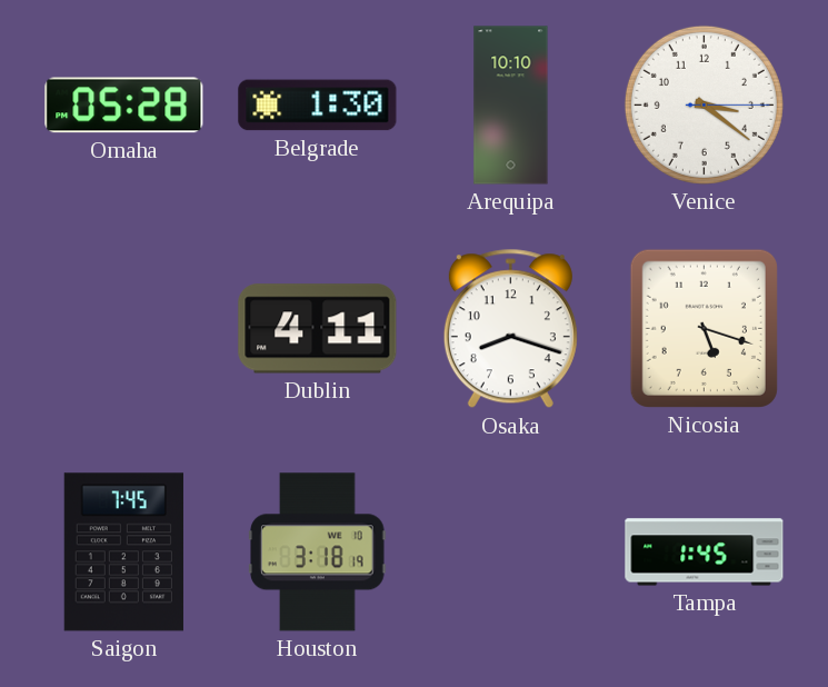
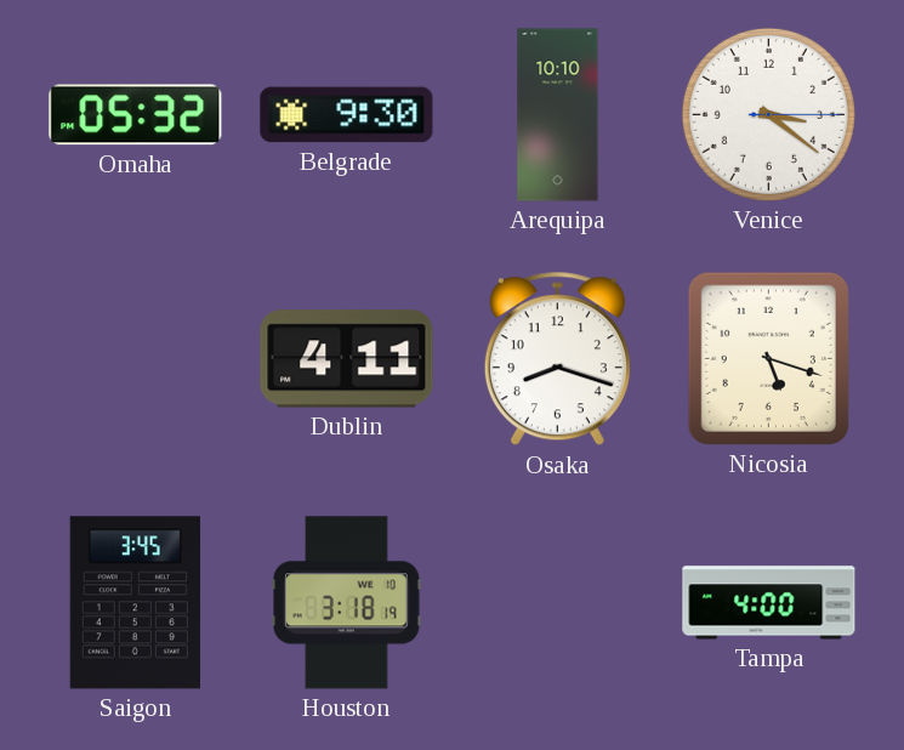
Omaha: 05:28 -> 05:32
Belgrade: 1:30 -> 9:30
Saigon: 7:45 -> 3:45
Tampa: 1:45 -> 4:00
